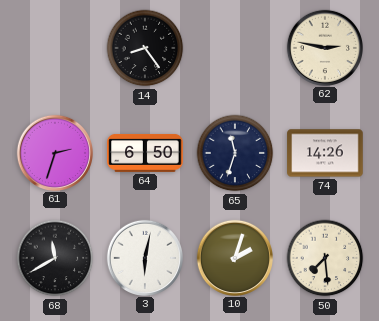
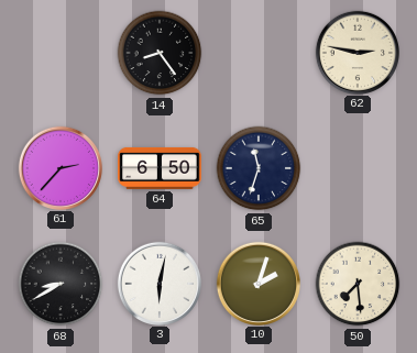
61: 2:33 -> 2:37
74: 14:26 -> none
68: 11:40 -> 8:40
